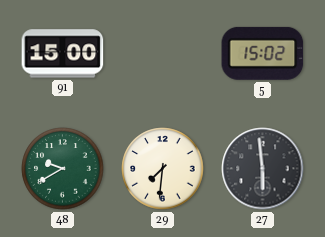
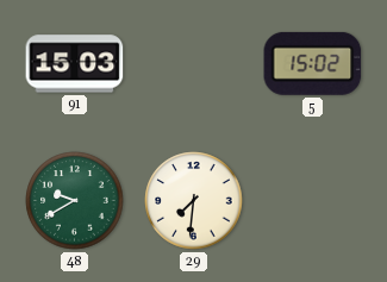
91: 15:00 -> 15:03
27: 5:59 -> none
